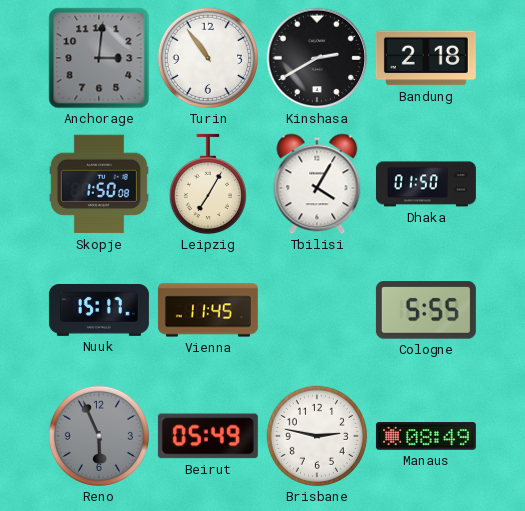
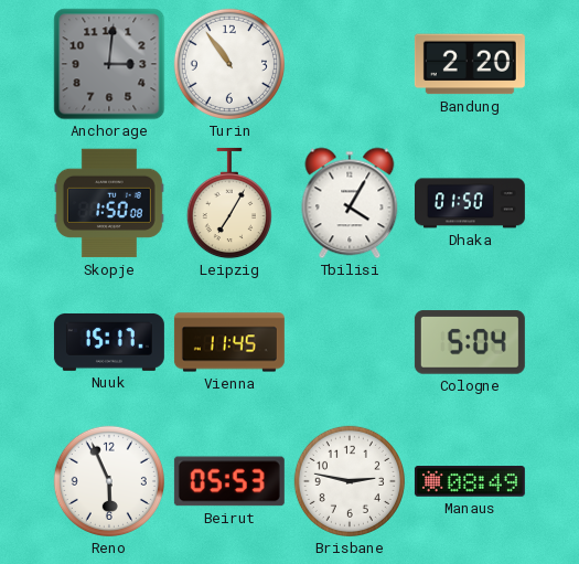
Kinshasa: 2:40 -> none
Bandung: 2:18 -> 2:20
Cologne: 5:55 -> 5:04
Reno dial: grey -> white
Beirut: 05:49 -> 05:53
